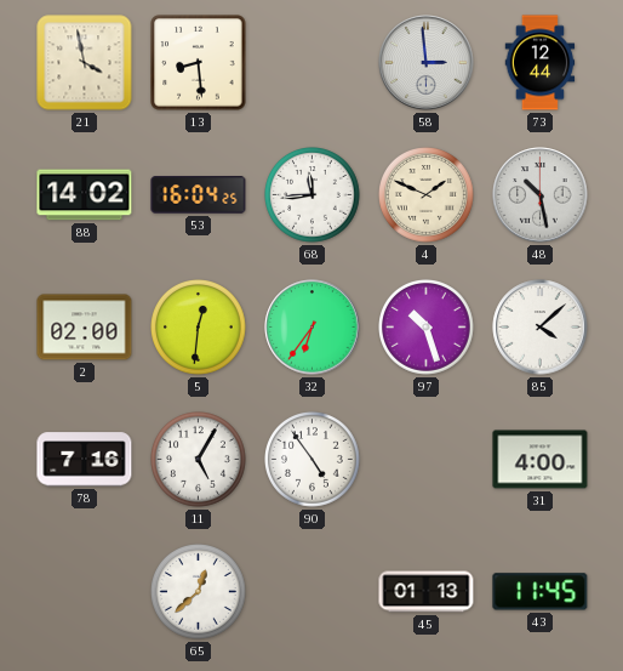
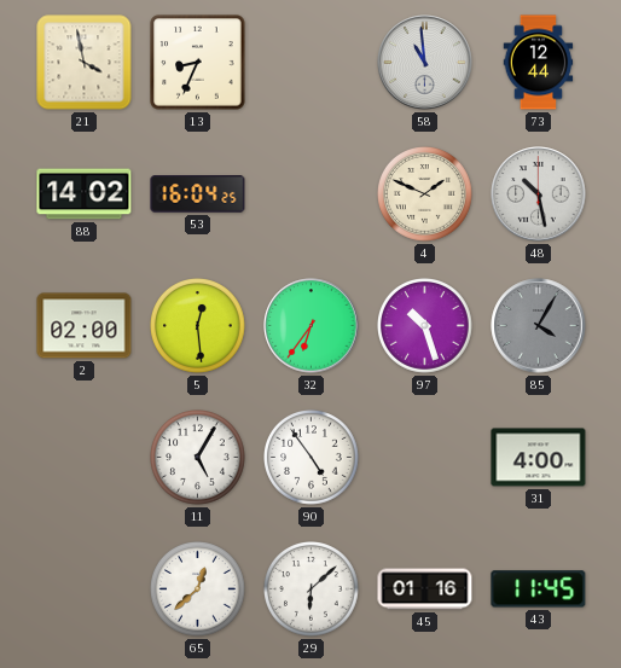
13: 8:29 -> 8:34
58: 2:59 -> 10:59
68: 11:44 -> none
5: 12:31 -> 12:29
85: 4:08 -> 4:05
85 dial: white -> grey
78: 7:16 -> none
29: none -> 6:08
45: 01:13 -> 01:16
